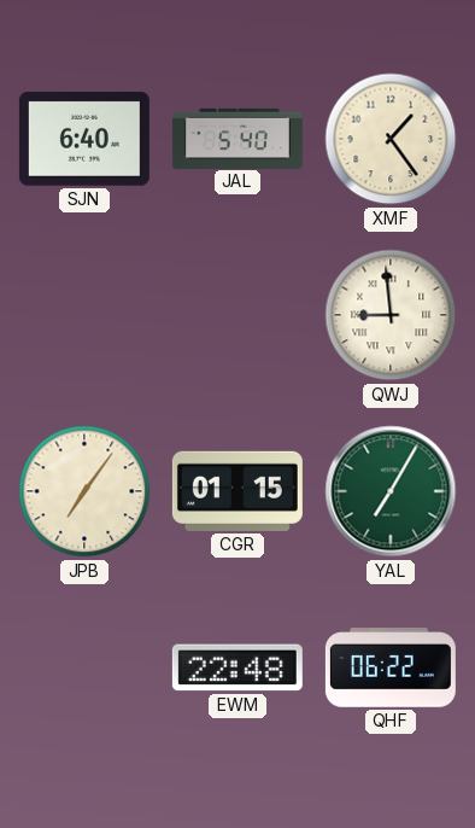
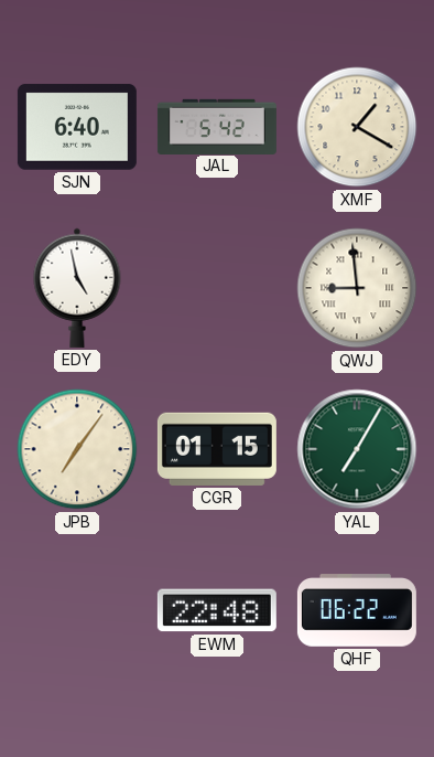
JAL: 5:40 -> 5:42
XMF: 1:24 -> 1:20
EDY: none -> 4:58
